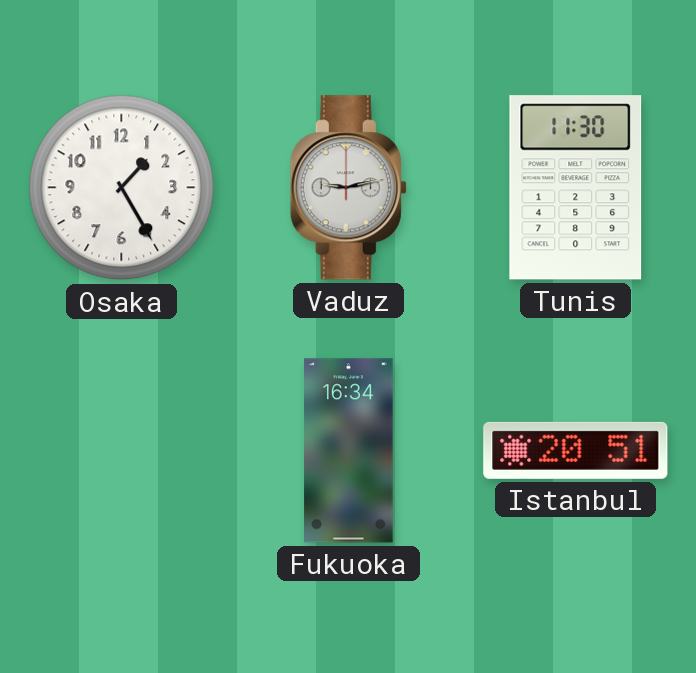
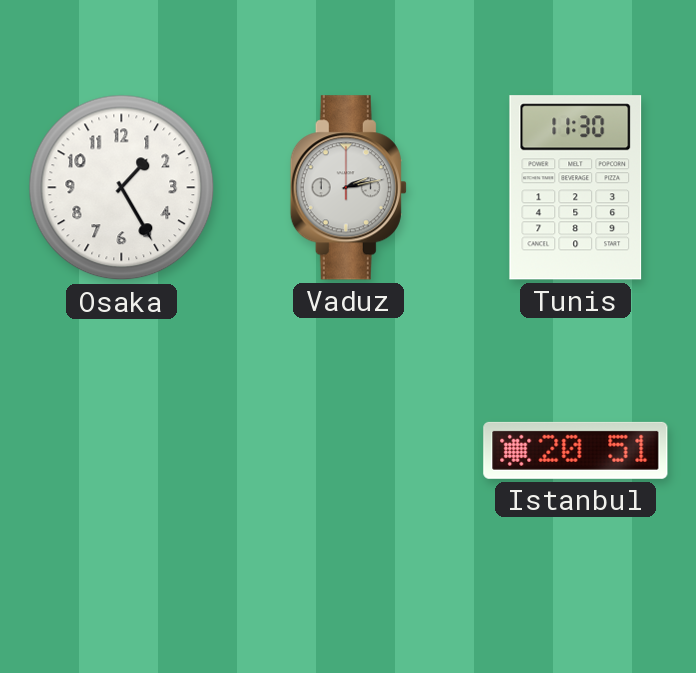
Vaduz: 9:13 -> 2:13
Fukuoka: 16:34 -> none
